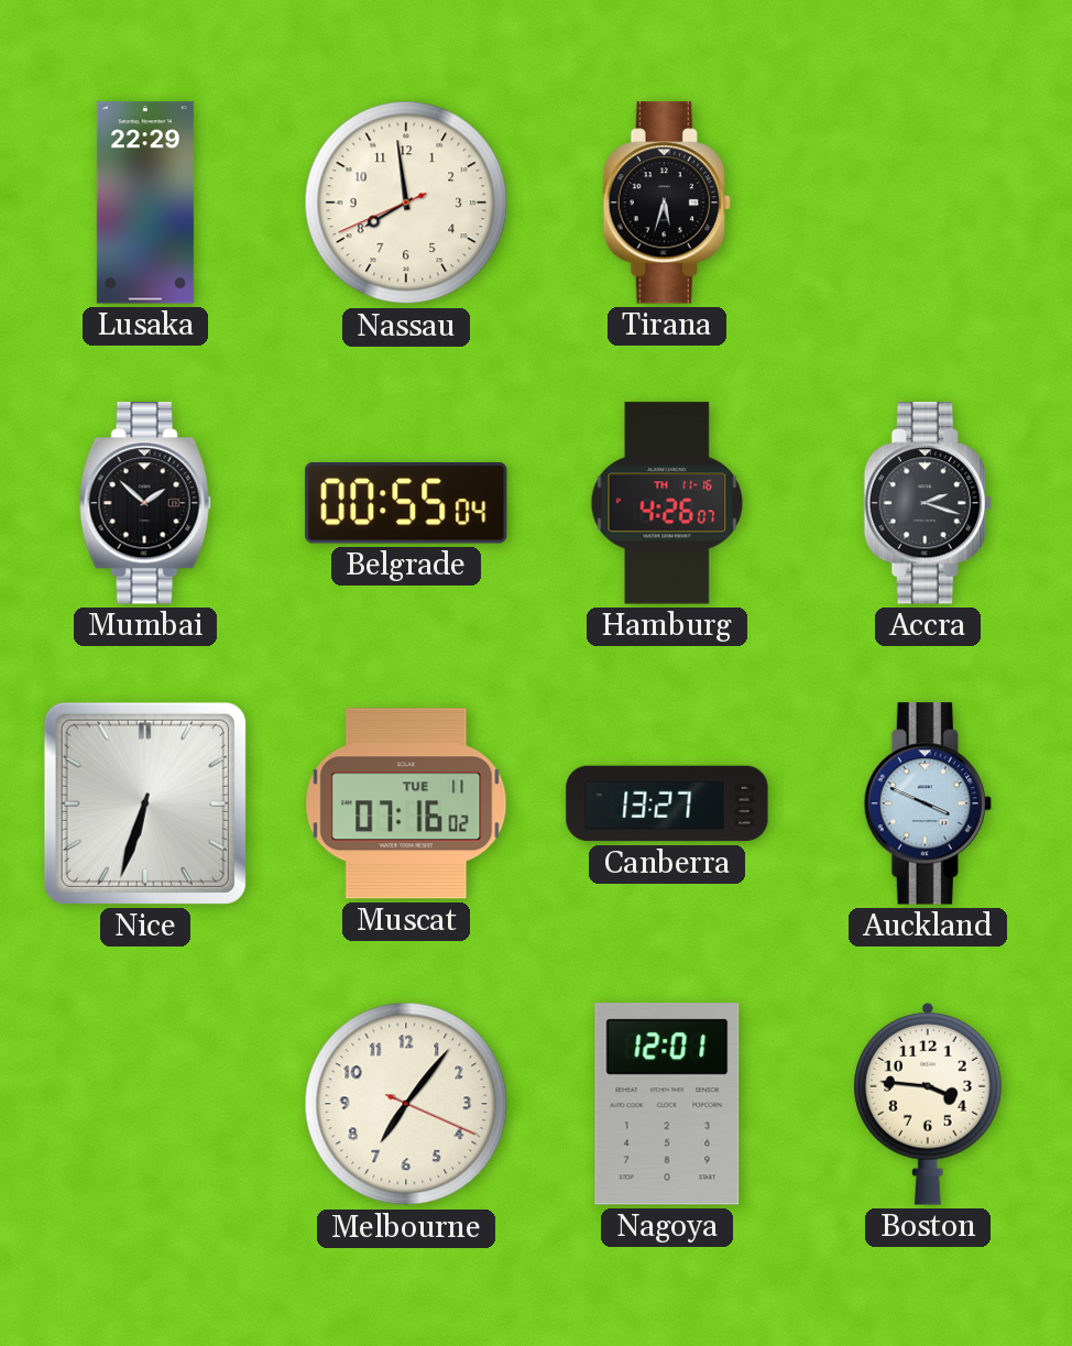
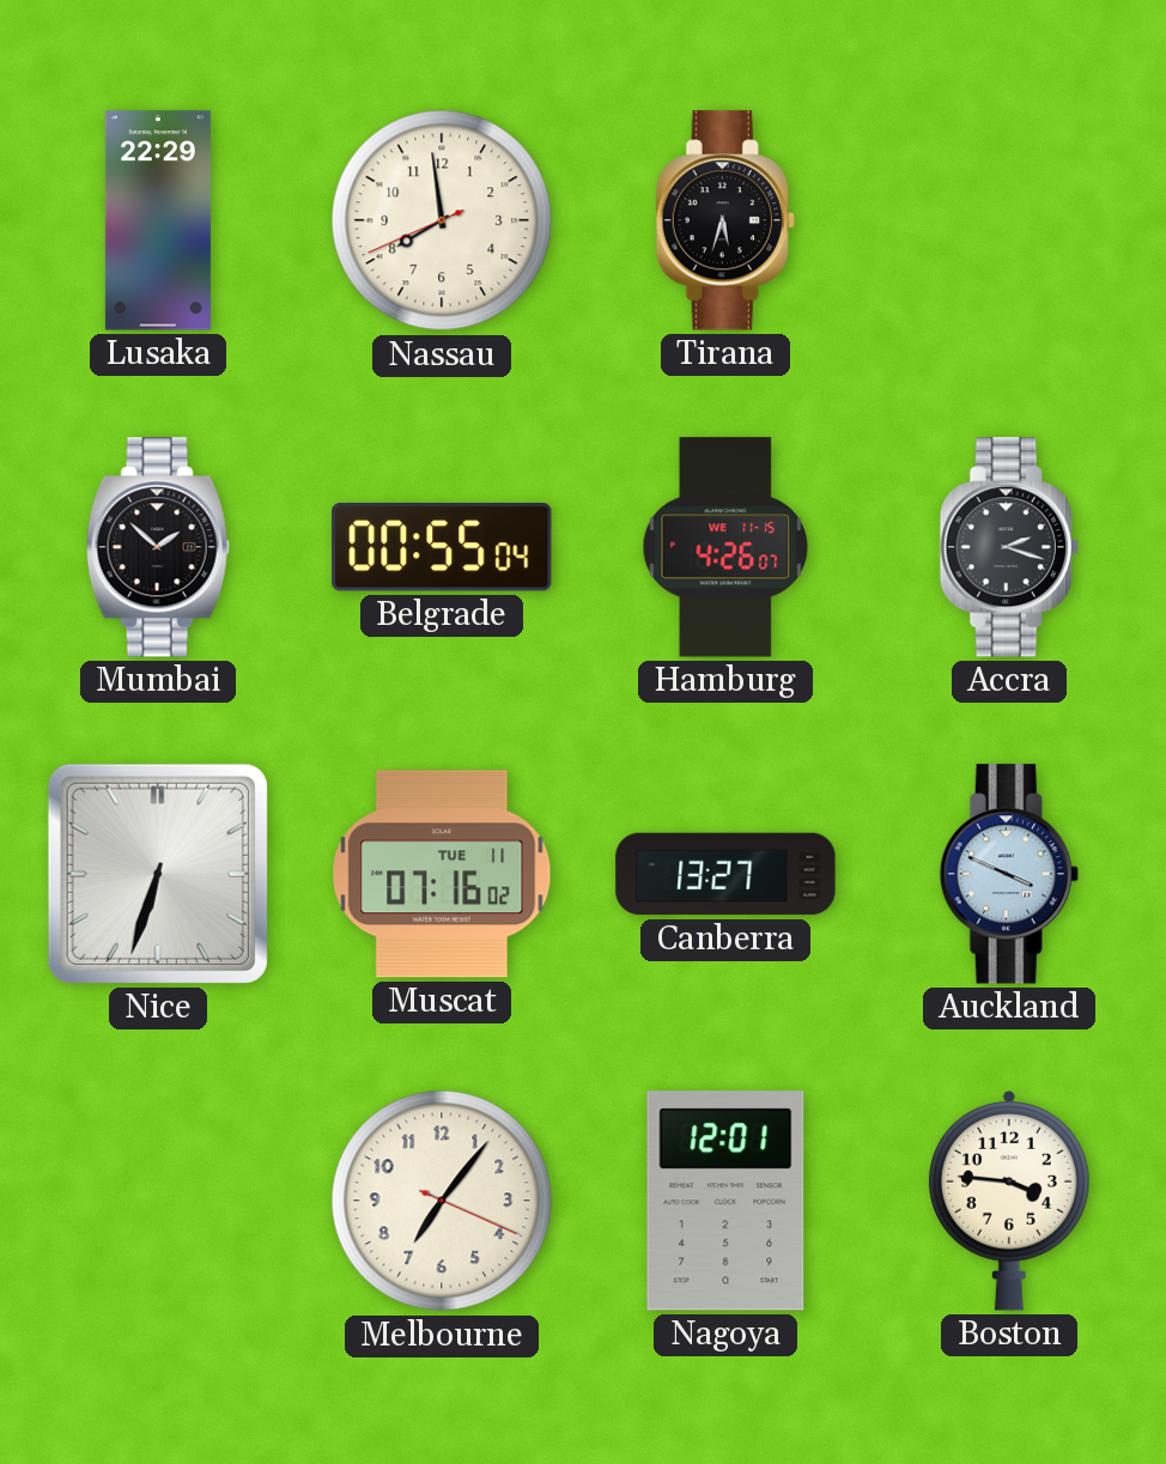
Hamburg date: TH 11-16 -> WE 11-15
